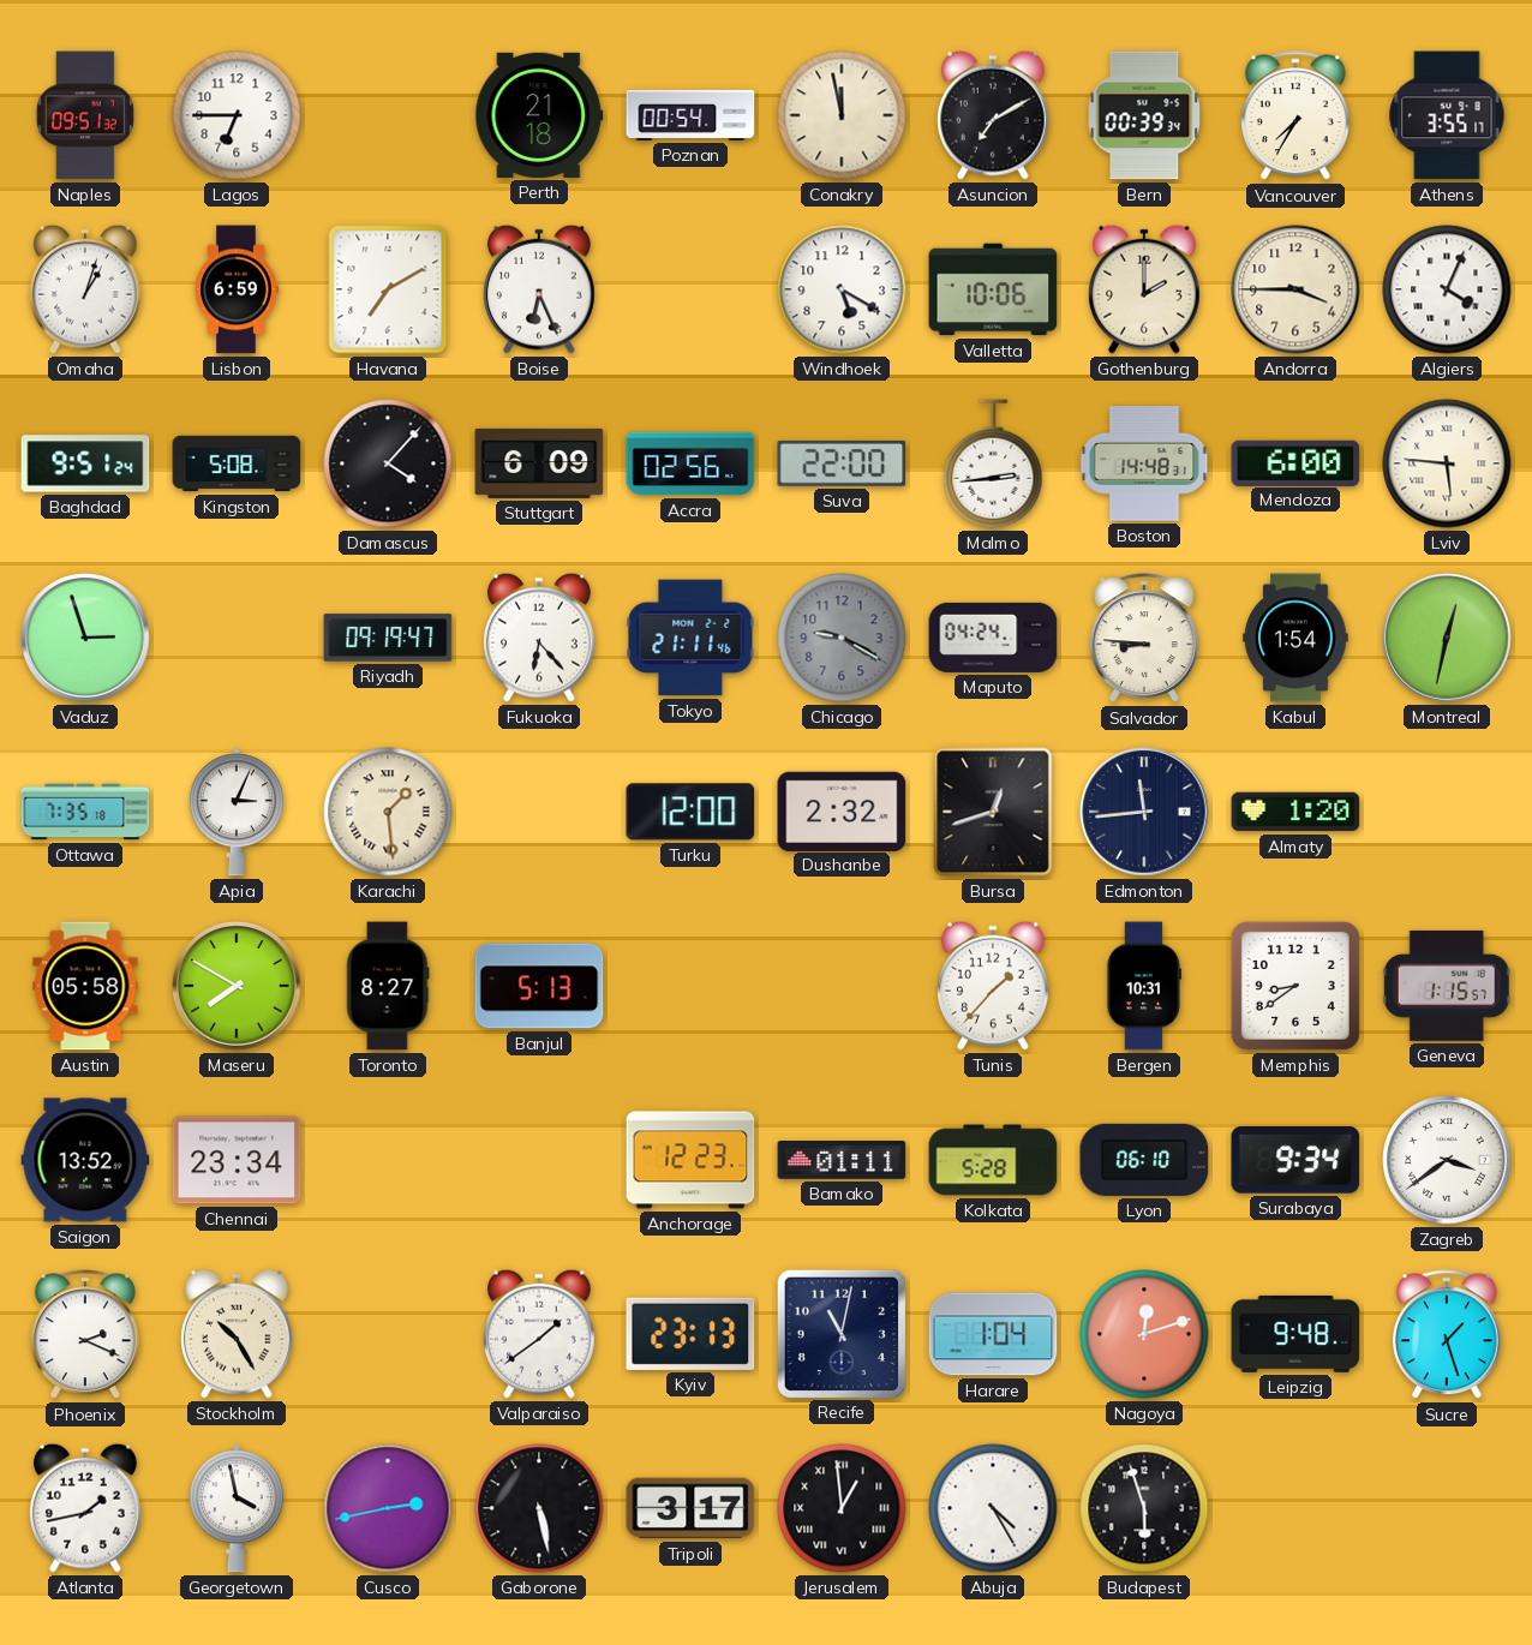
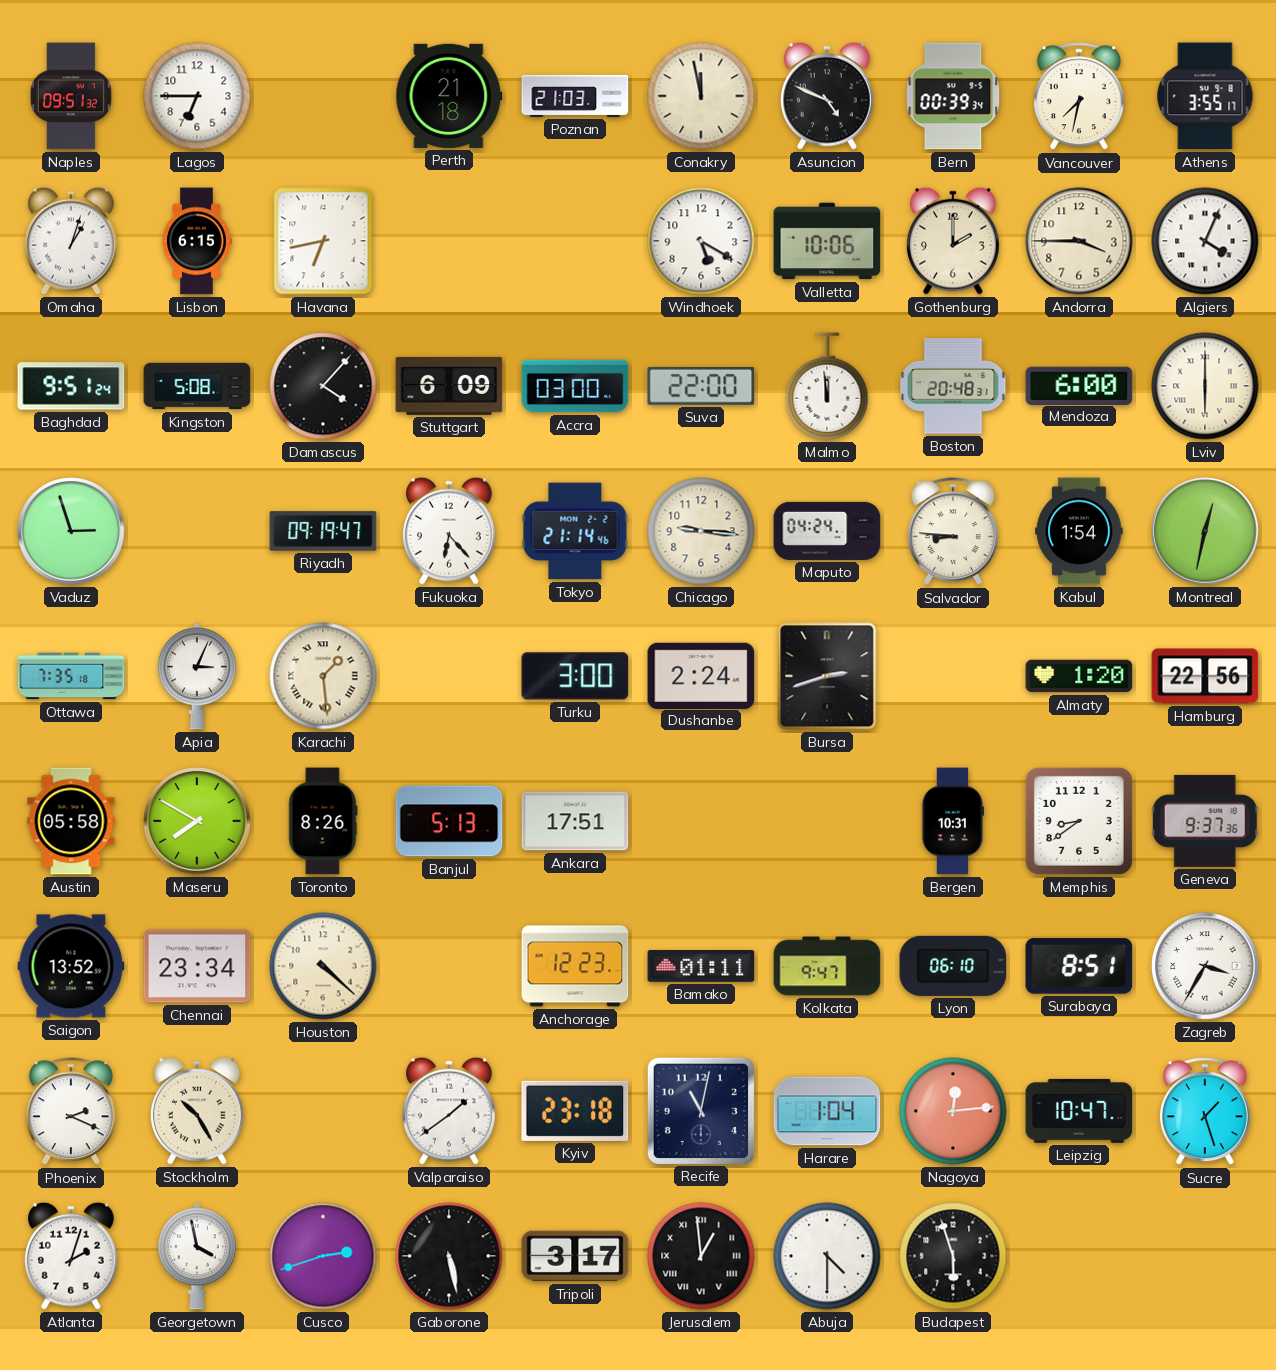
Poznan: 00:54 -> 21:03
Asuncion: 7:10 -> 4:49
Vancouver: 7:35 -> 7:32
Lisbon: 6:59 -> 6:15
Havana: 7:10 -> 6:43
Boise: 6:26 -> none
Accra: 02:56 -> 03:00
Malmo: 2:44 -> 11:59
Boston: 14:48 -> 20:48
Lviv: 5:46 -> 6:00
Tokyo: 21:11 -> 21:14
Chicago: 9:20 -> 9:16
Chicago dial: grey -> cream
Turku: 12:00 -> 3:00
Dushanbe: 2:32 -> 2:24
Bursa: 12:42 -> 2:42
Edmonton: 11:44 -> none
Hamburg: none -> 22:56
Toronto: 8:27 -> 8:26
Ankara: none -> 17:51
Tunis: 1:37 -> none
Geneva: 1:15 -> 9:37
Houston: none -> 4:22
Kolkata: 5:28 -> 9:47
Surabaya: 9:34 -> 8:51
Zagreb: 3:39 -> 3:35
Kyiv: 23:13 -> 23:18
Nagoya: 12:12 -> 12:14
Leipzig: 9:48 -> 10:47
Atlanta: 1:43 -> 2:03
Cusco: 2:43 -> 2:42
Abuja: 4:25 -> 4:30
